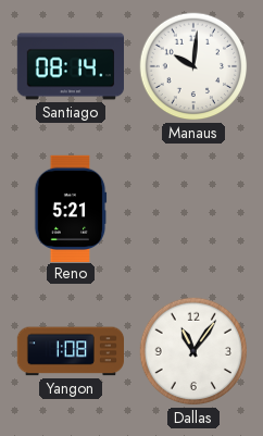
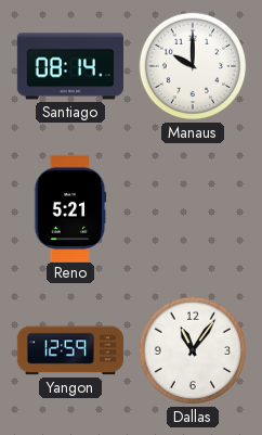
Manaus: 10:01 -> 10:00
Yangon: 1:08 -> 12:59
